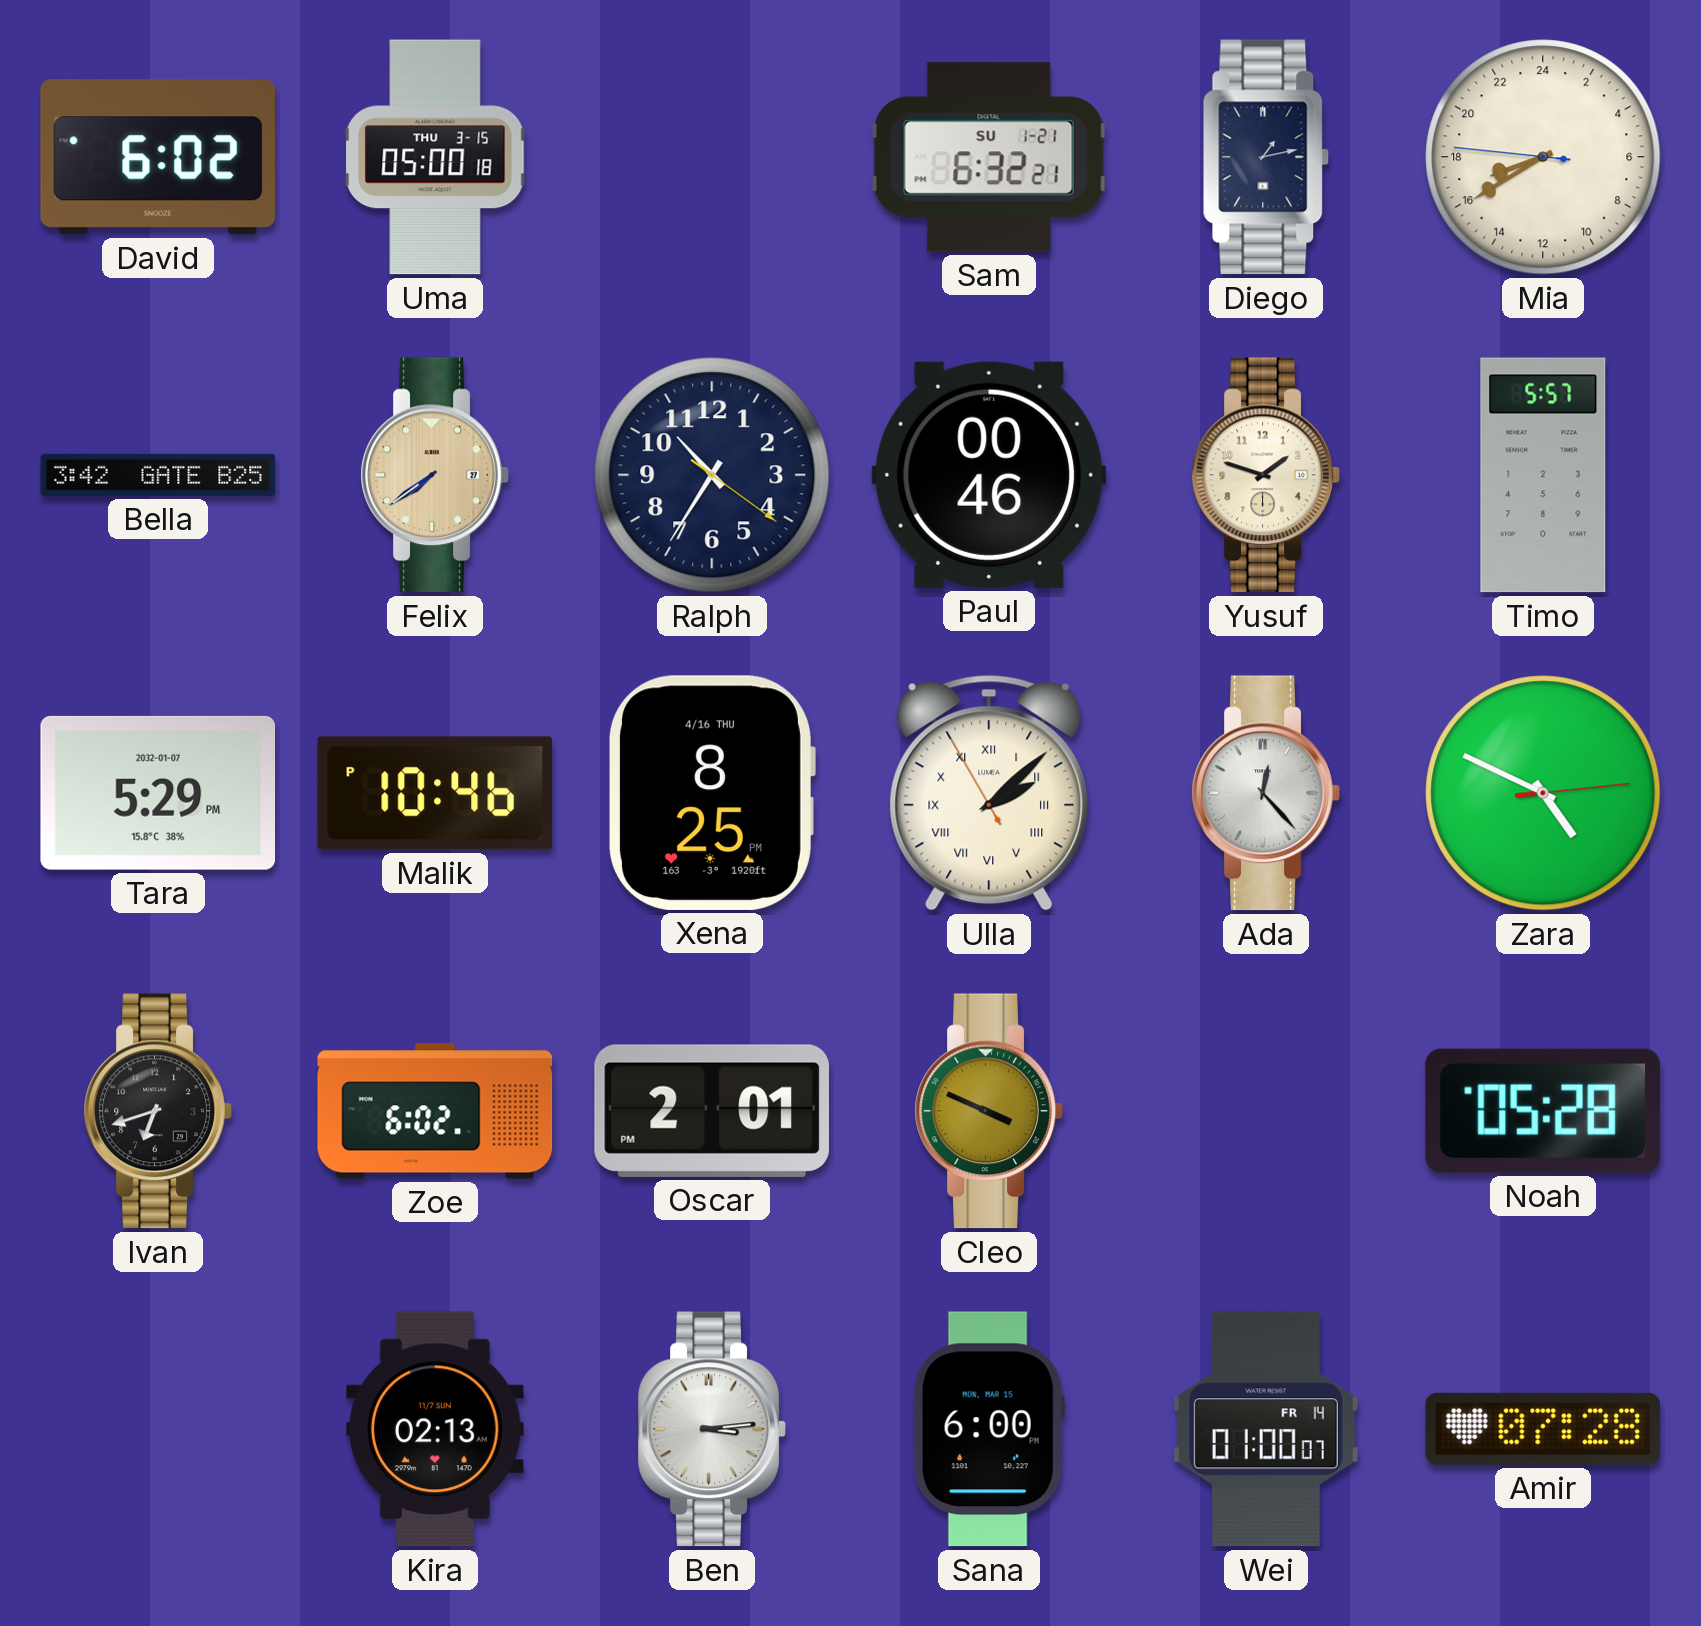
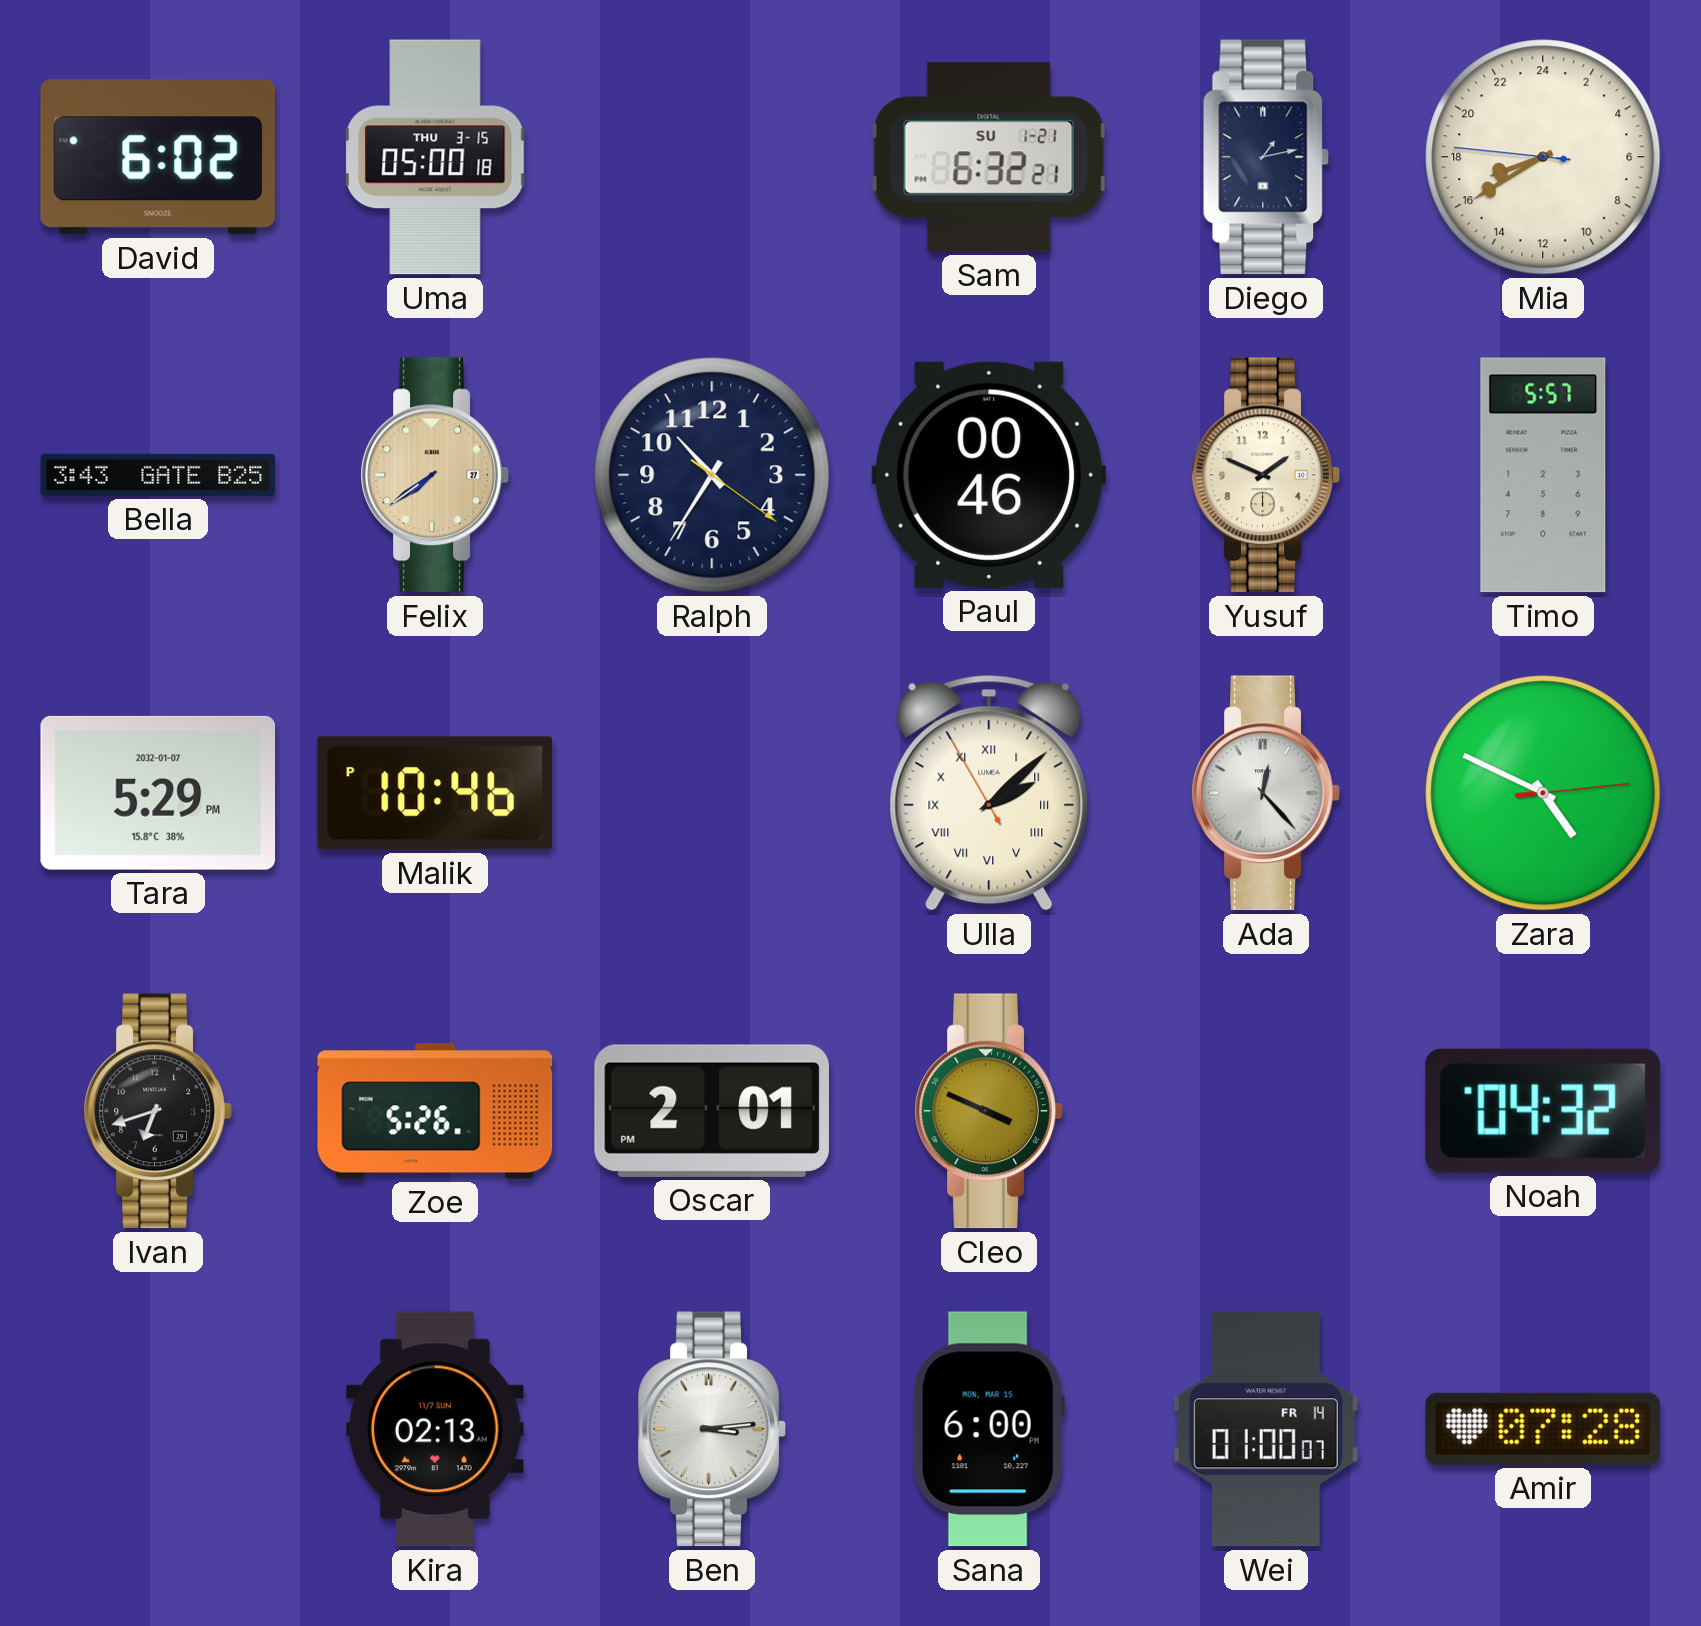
Bella: 3:42 -> 3:43
Yusuf: 1:48 -> 1:49
Xena: 8:25 -> none
Zoe: 6:02 -> 5:26
Noah: 05:28 -> 04:32
